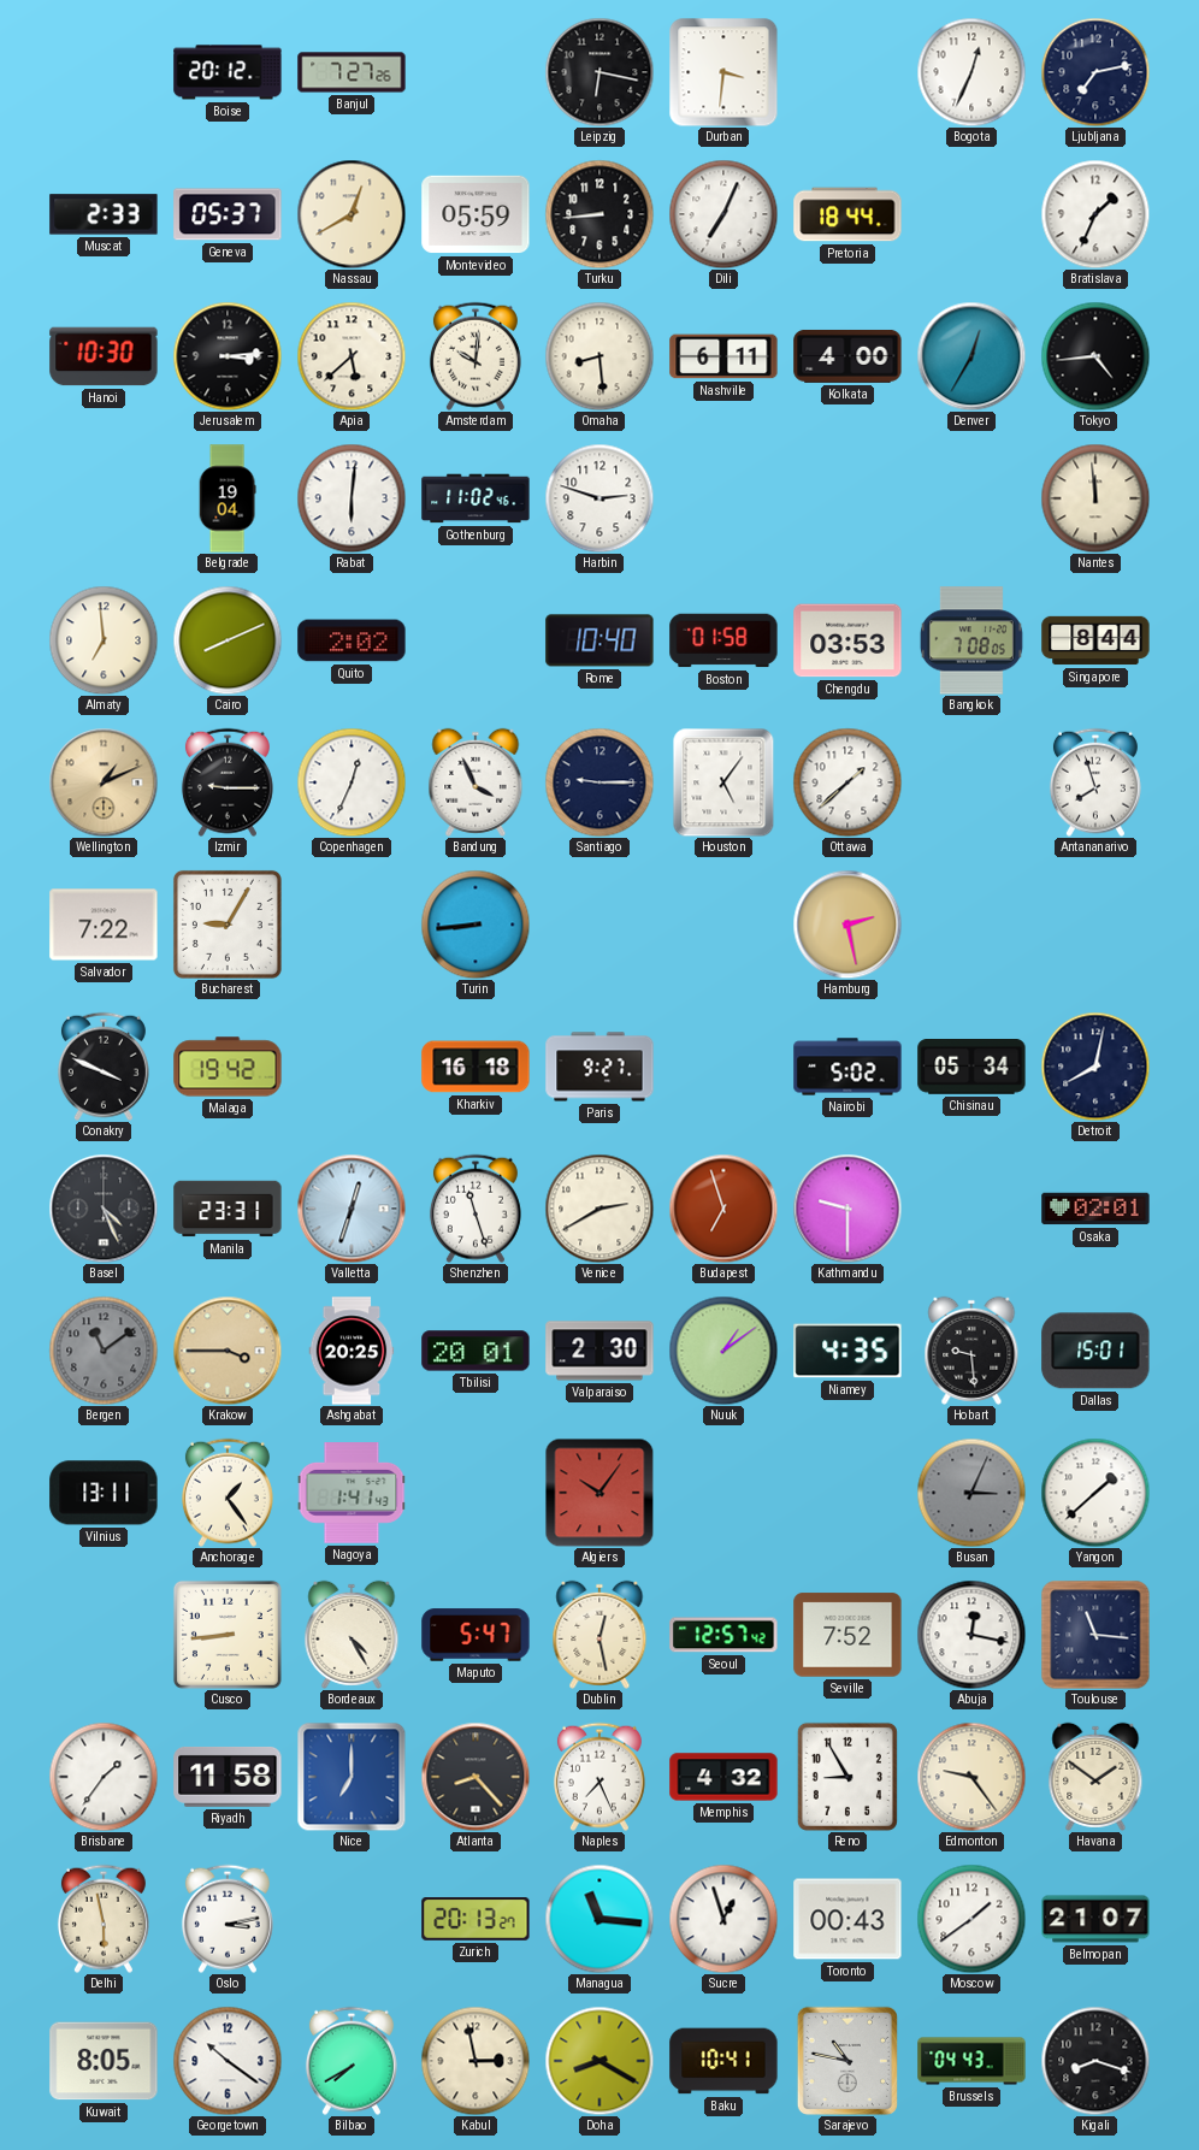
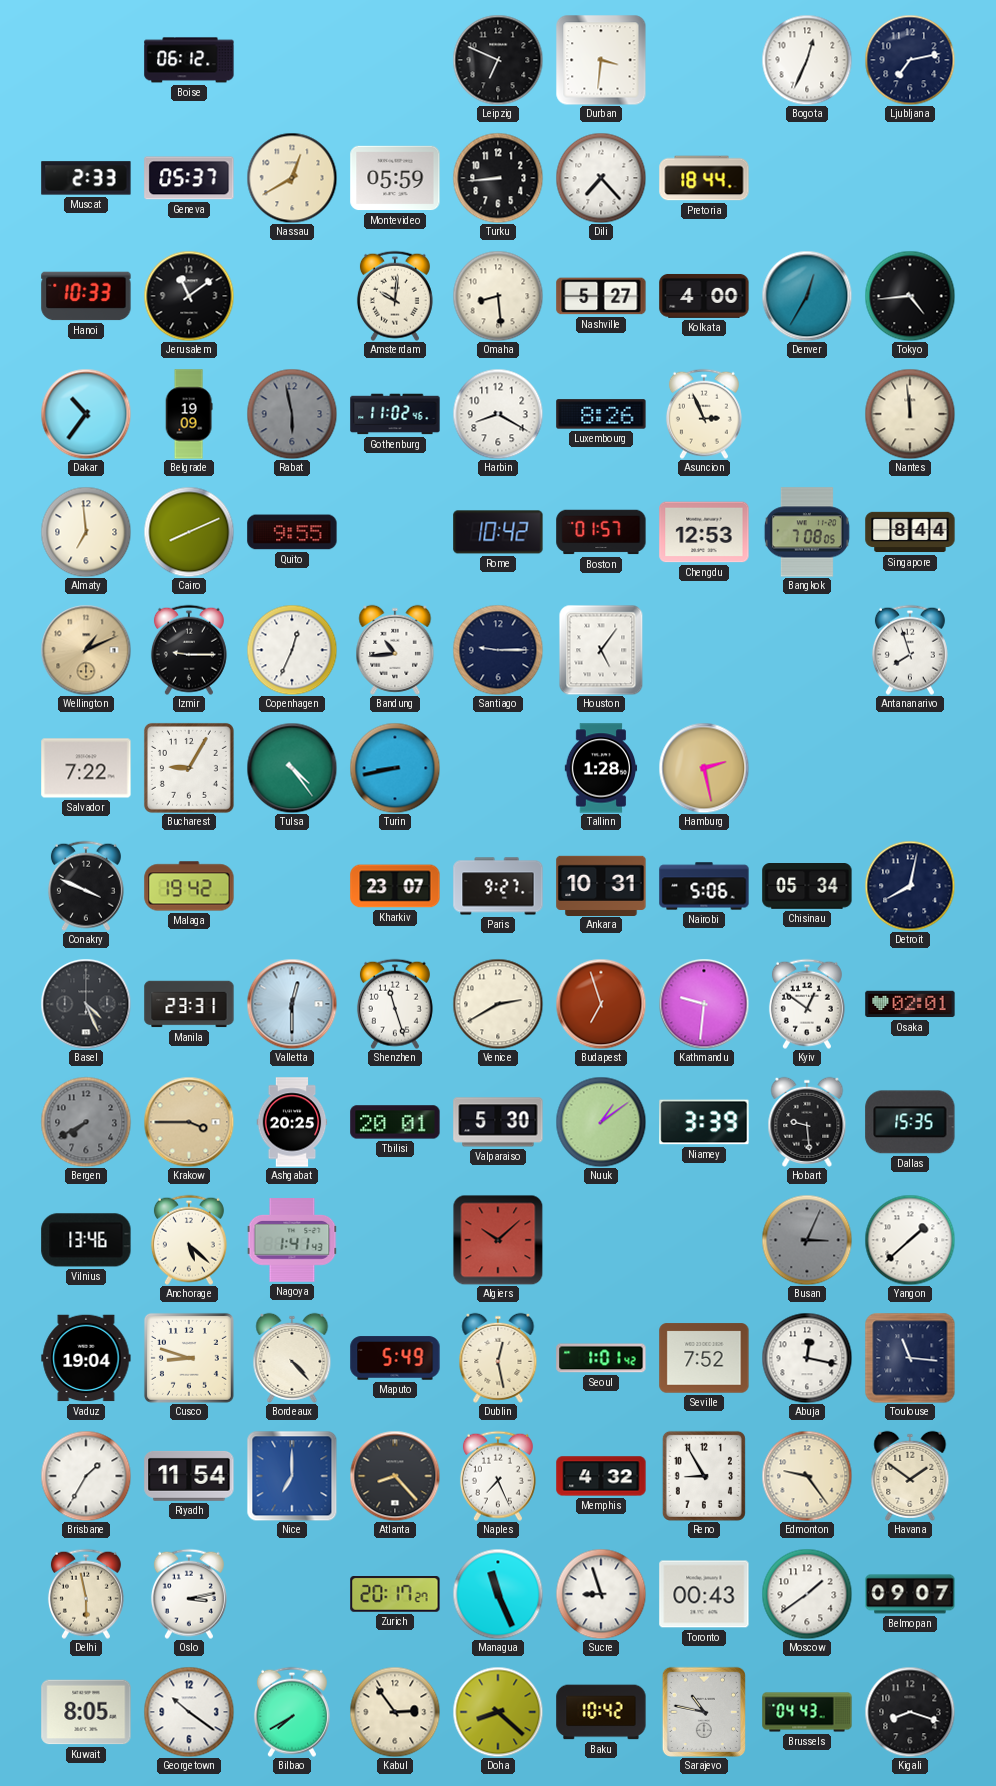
Boise: 20:12 -> 06:12
Banjul: 7:27 -> none
Leipzig: 6:17 -> 6:49
Dili: 7:04 -> 7:23
Bratislava: 1:34 -> none
Hanoi: 10:30 -> 10:33
Jerusalem: 3:14 -> 11:09
Apia: 5:38 -> none
Nashville: 6:11 -> 5:27
Dakar: none -> 10:36
Belgrade: 19:04 -> 19:09
Rabat: 6:01 -> 5:58
Rabat dial: white -> grey
Harbin: 2:48 -> 8:20
Luxembourg: none -> 8:26
Asuncion: none -> 2:56
Quito: 2:02 -> 9:55
Rome: 10:40 -> 10:42
Boston: 01:58 -> 01:57
Chengdu: 03:53 -> 12:53
Bandung: 3:56 -> 10:44
Ottawa: 1:38 -> none
Tulsa: none -> 4:24
Turin: 8:44 -> 8:43
Tallinn: none -> 1:28
Kharkiv: 16:18 -> 23:07
Ankara: none -> 10:31
Nairobi: 5:02 -> 5:06
Valletta: 12:33 -> 12:30
Kathmandu: 9:30 -> 9:31
Kyiv: none -> 12:51
Bergen: 11:09 -> 7:40
Valparaiso: 2:30 -> 5:30
Niamey: 4:35 -> 3:39
Dallas: 15:01 -> 15:35
Vilnius: 13:11 -> 13:46
Anchorage: 1:24 -> 5:22
Algiers: 10:06 -> 10:08
Vaduz: none -> 19:04
Cusco: 8:44 -> 8:48
Bordeaux: 4:25 -> 4:23
Maputo: 5:47 -> 5:49
Seoul: 12:57 -> 1:01
Brisbane: 1:36 -> 1:35
Riyadh: 11:58 -> 11:54
Zurich: 20:13 -> 20:17
Managua: 11:16 -> 11:26
Sucre: 12:57 -> 8:57
Belmopan: 21:07 -> 09:07
Kabul: 2:58 -> 2:54
Doha: 8:20 -> 8:22
Baku: 10:41 -> 10:42
